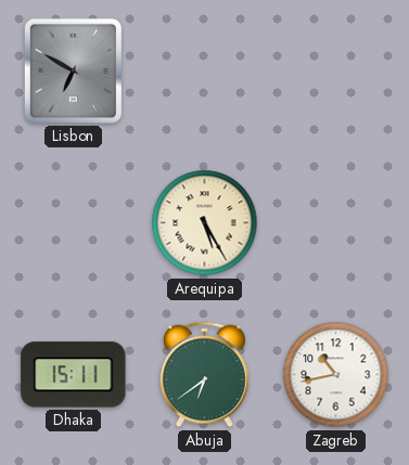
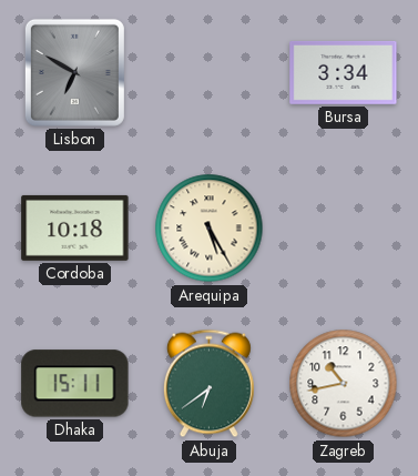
Bursa: none -> 3:34
Cordoba: none -> 10:18
